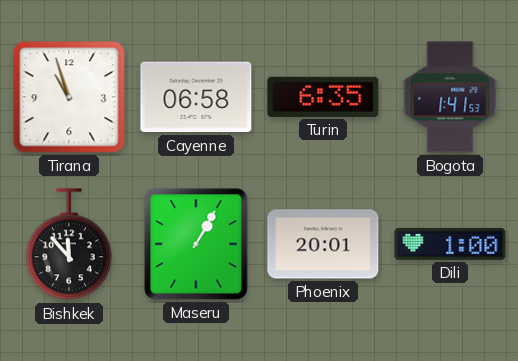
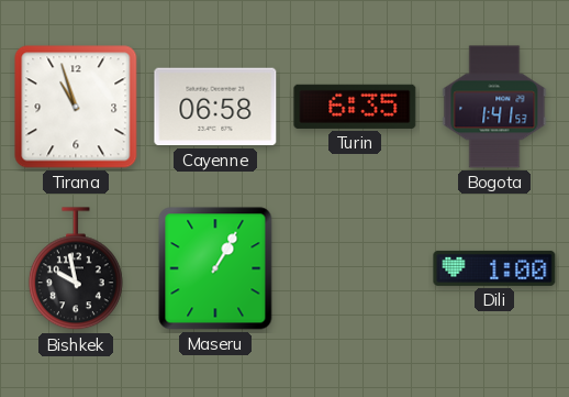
Bishkek: 11:53 -> 9:58
Phoenix: 20:01 -> none
